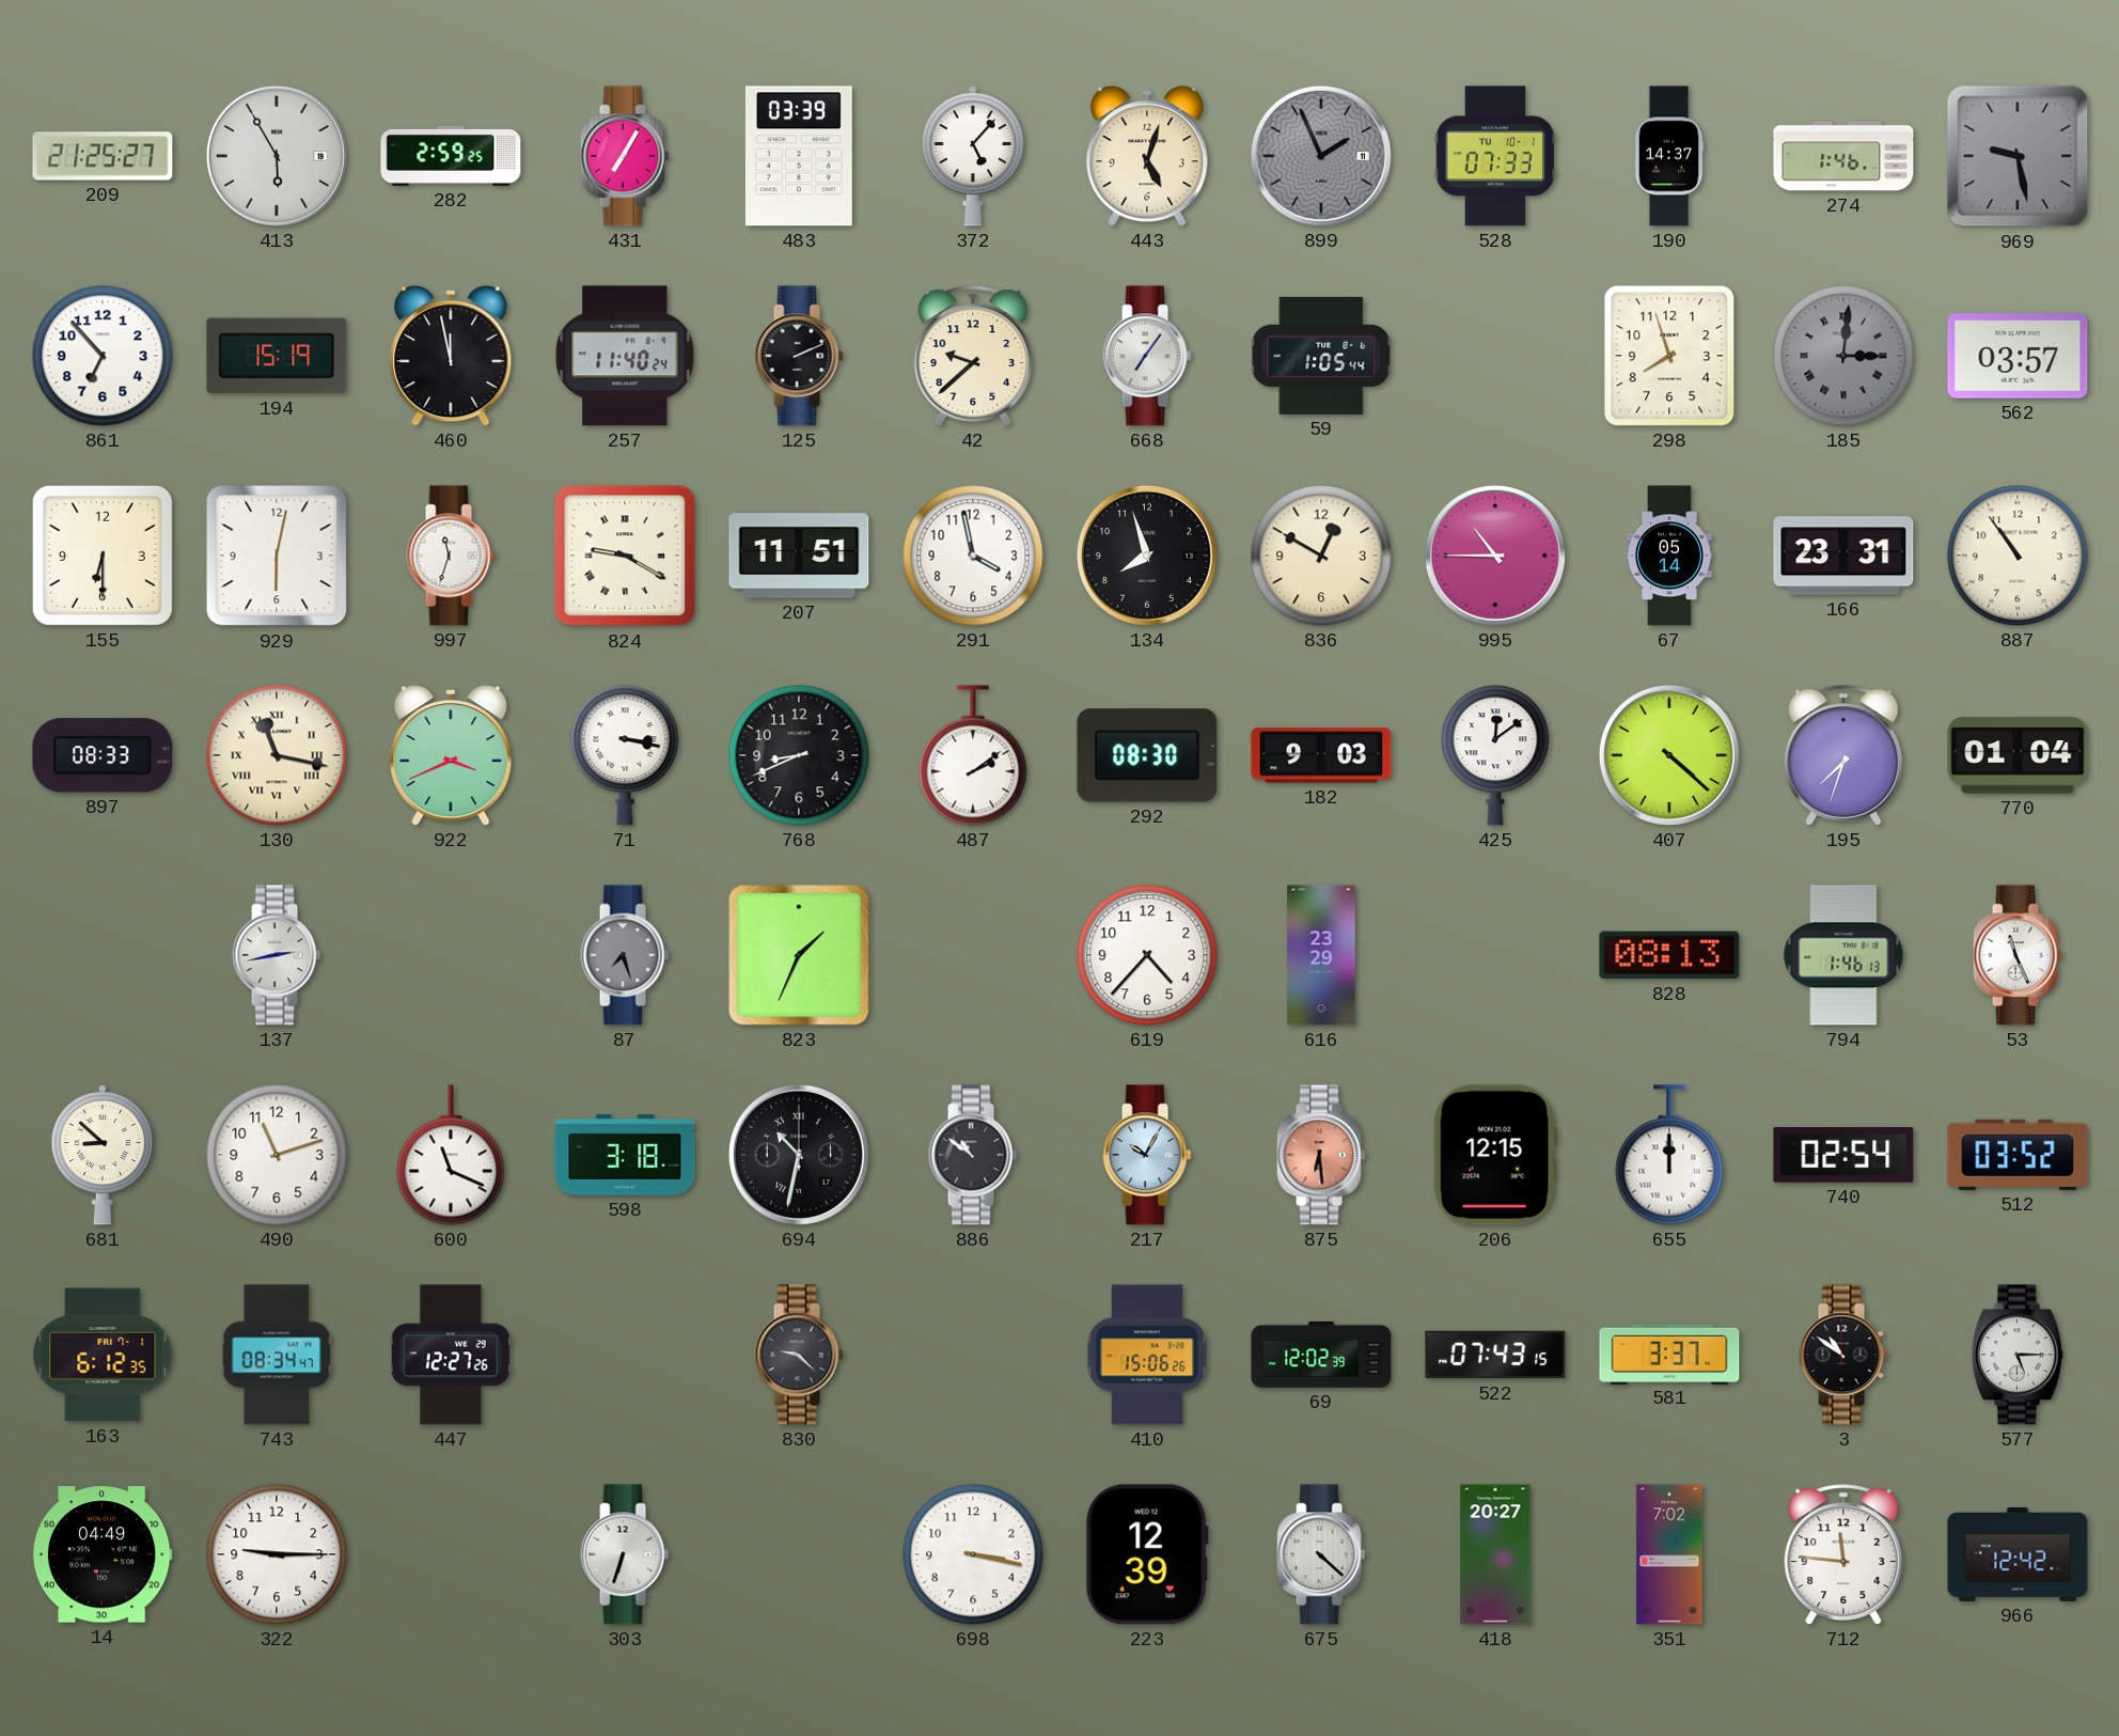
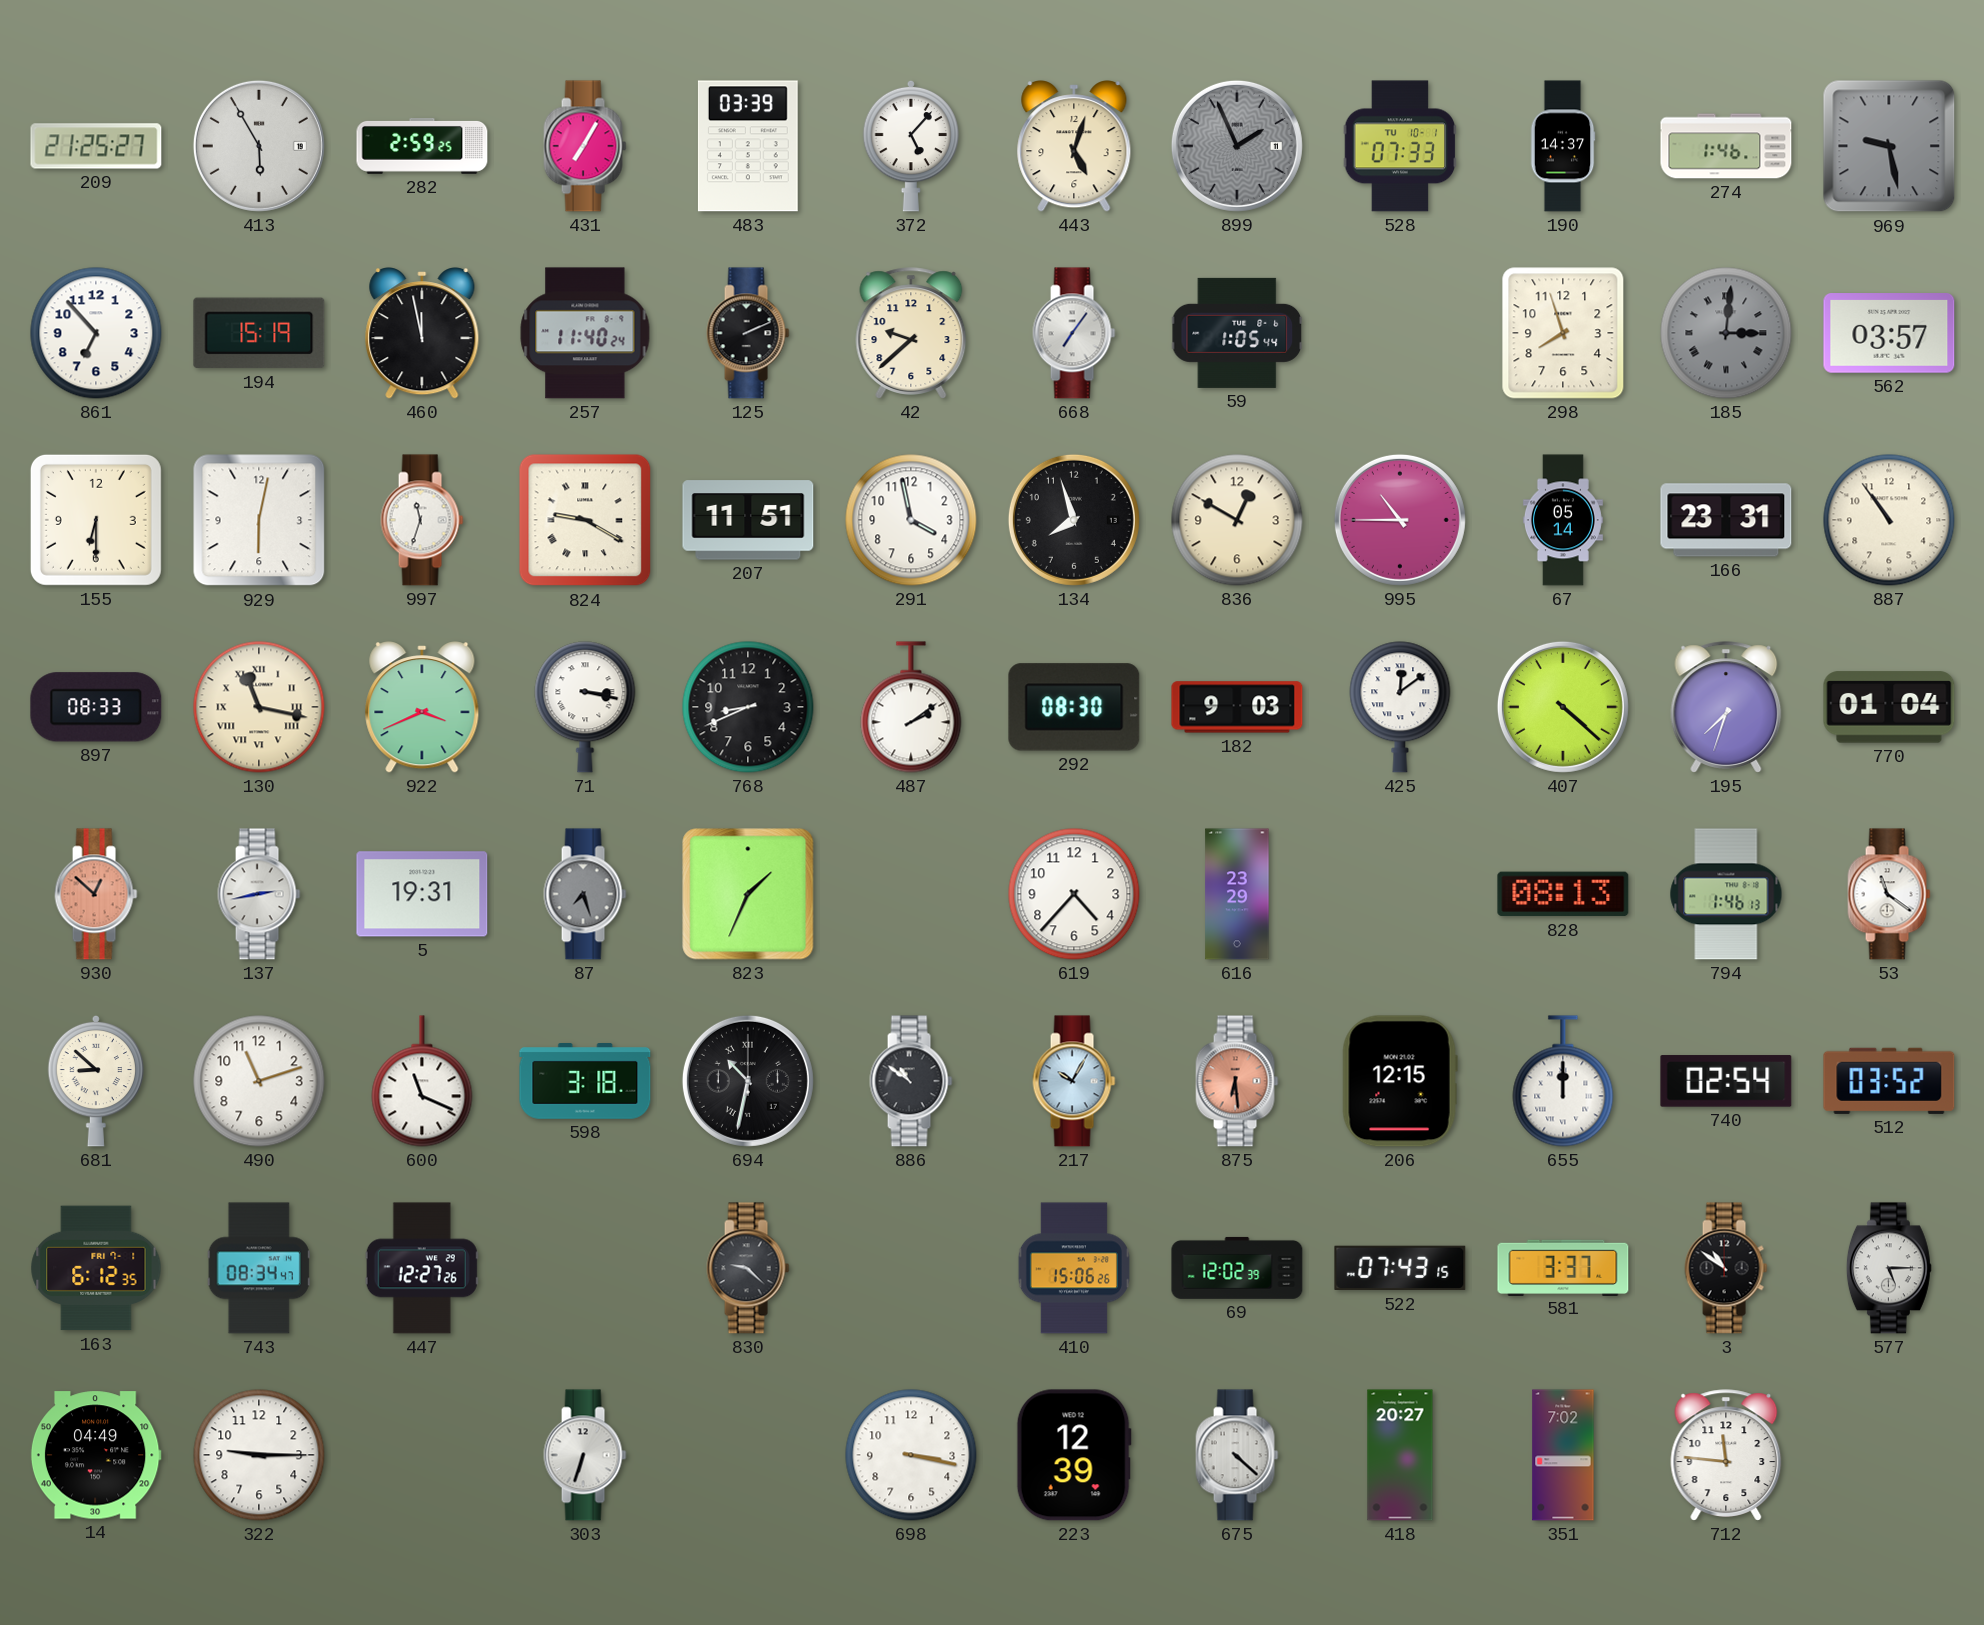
930: none -> 12:52
5: none -> 19:31
53: 11:26 -> 11:21
966: 12:42 -> none
